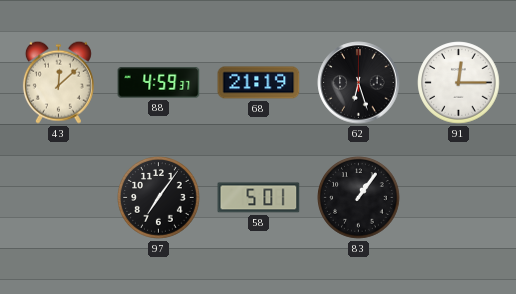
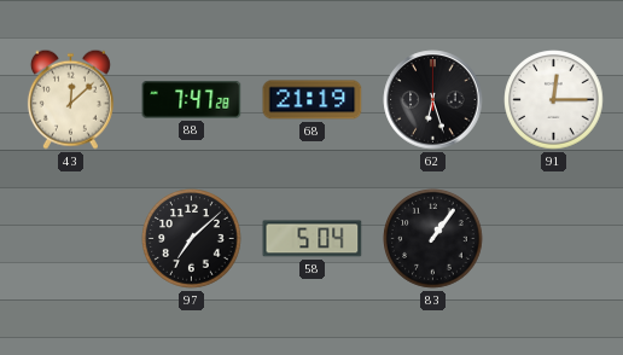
88: 4:59 -> 7:47
97: 7:06 -> 7:08
58: 5:01 -> 5:04
